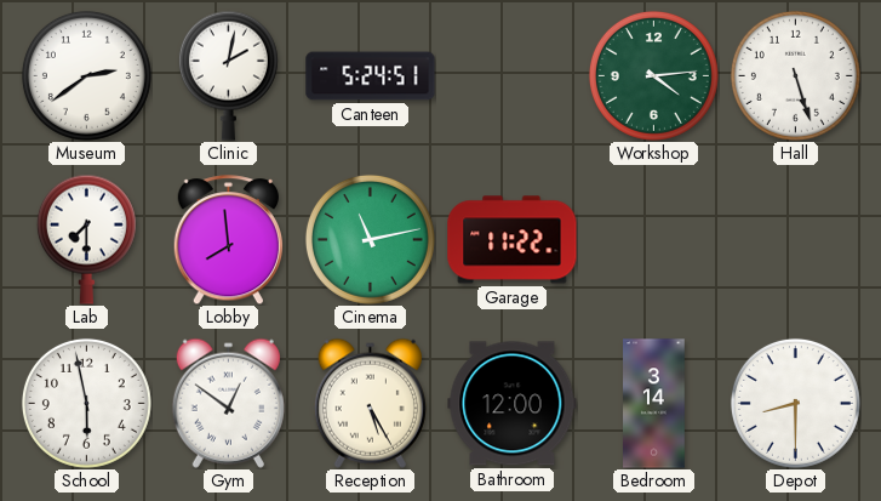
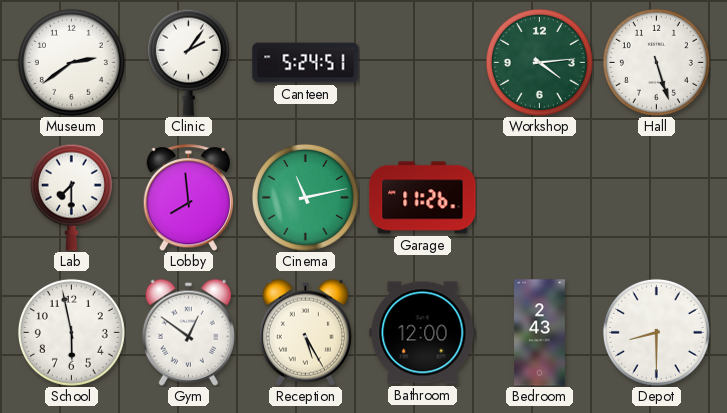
Clinic: 2:02 -> 2:06
Garage: 11:22 -> 11:26
Bedroom: 3:14 -> 2:43
